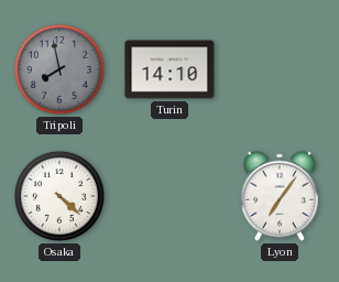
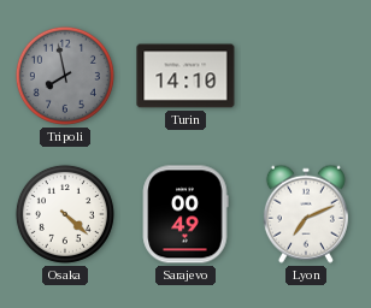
Sarajevo: none -> 00:49
Lyon: 7:06 -> 7:11
